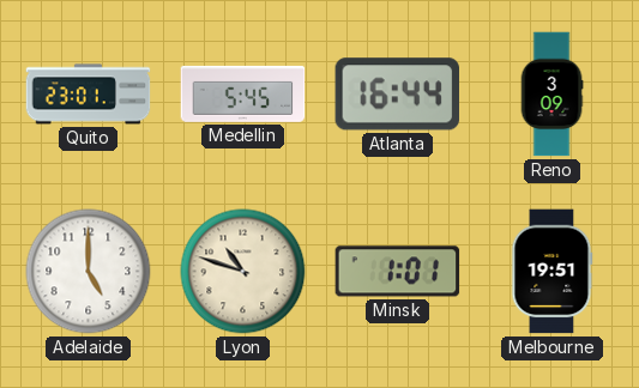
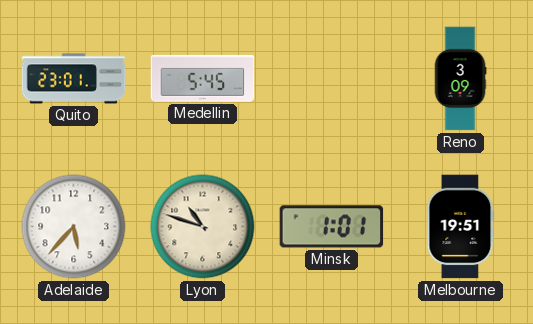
Atlanta: 16:44 -> none
Adelaide: 5:00 -> 5:37
